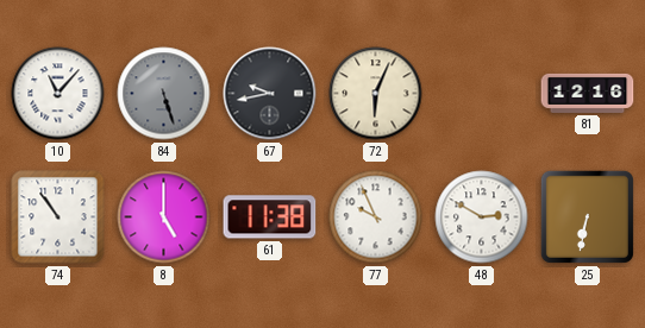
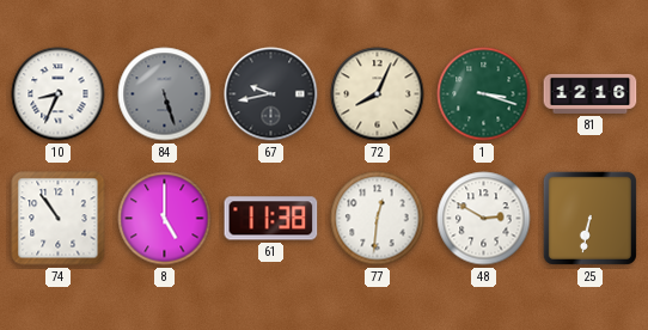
10: 11:07 -> 8:34
72: 6:04 -> 8:04
1: none -> 3:18
77: 9:56 -> 12:31
